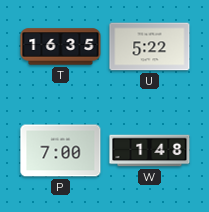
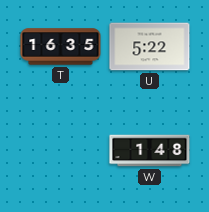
P: 7:00 -> none
